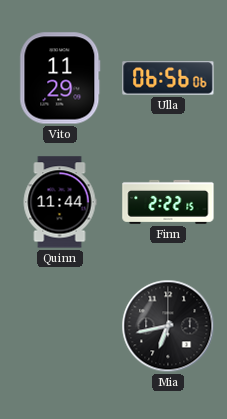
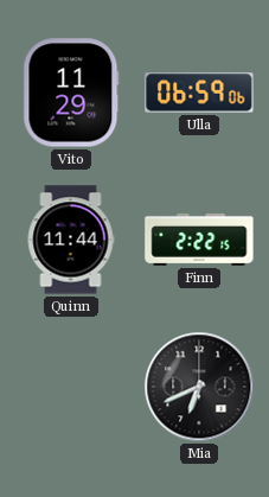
Ulla: 06:56 -> 06:59
Mia: 6:43 -> 6:41
